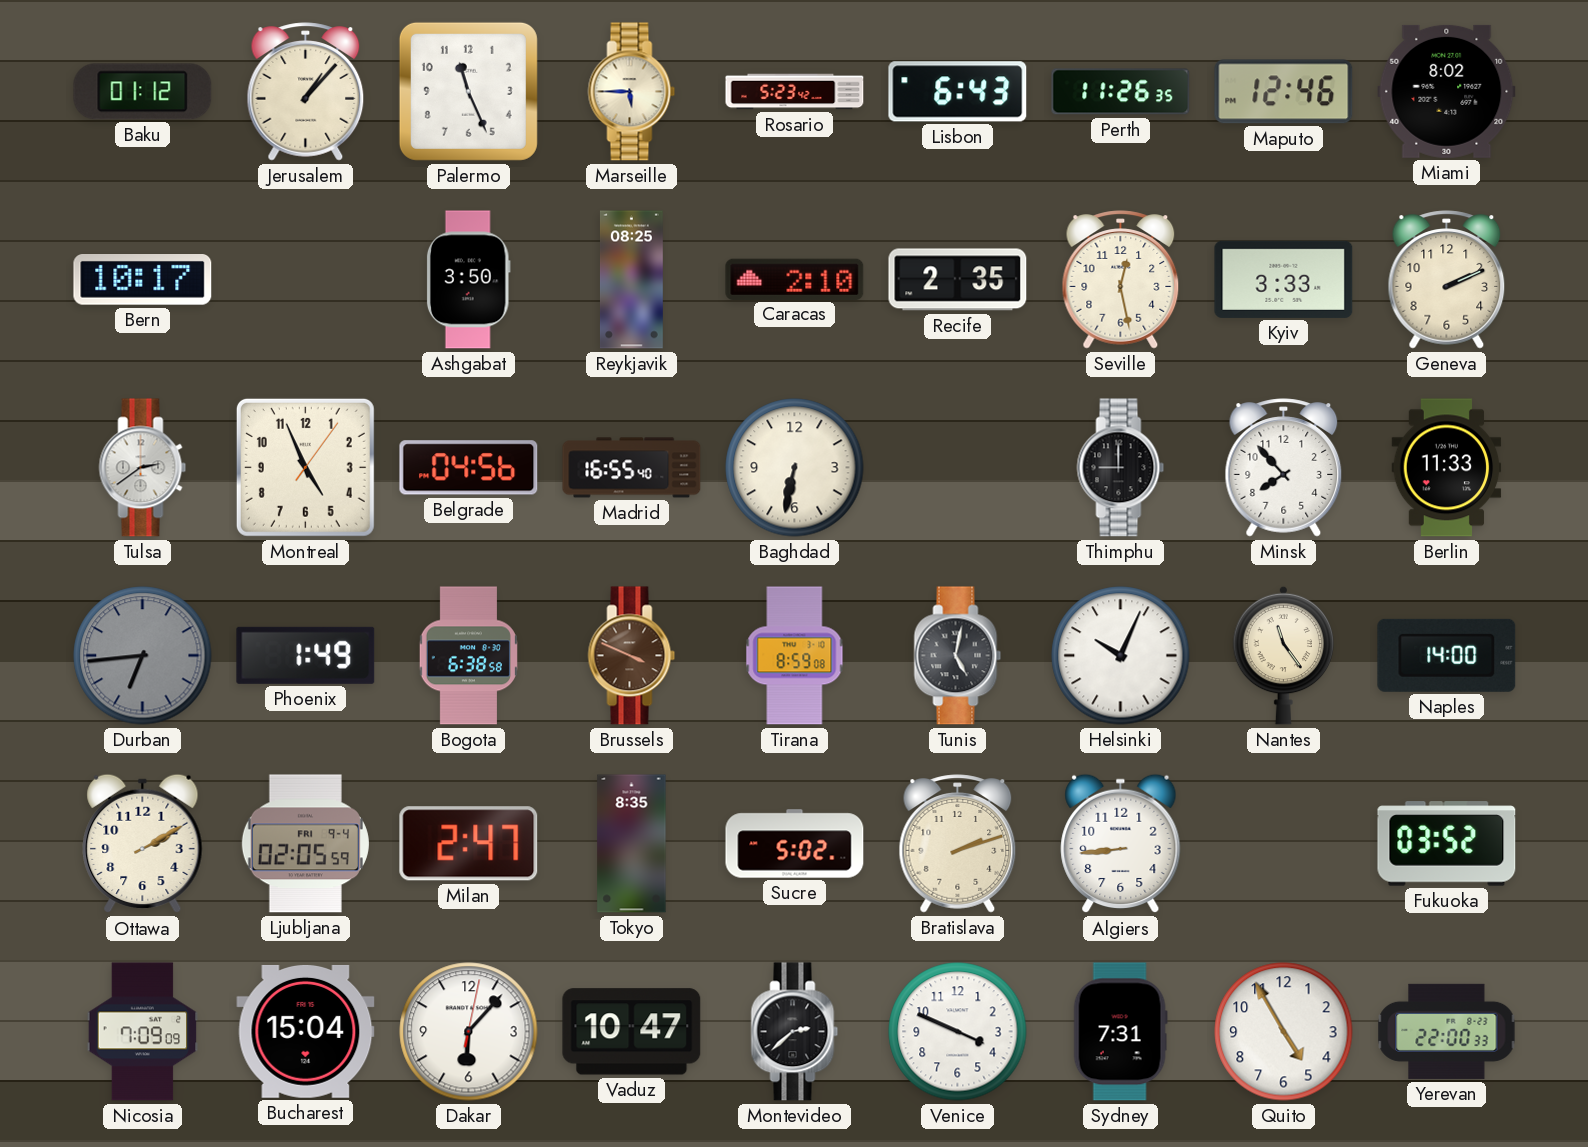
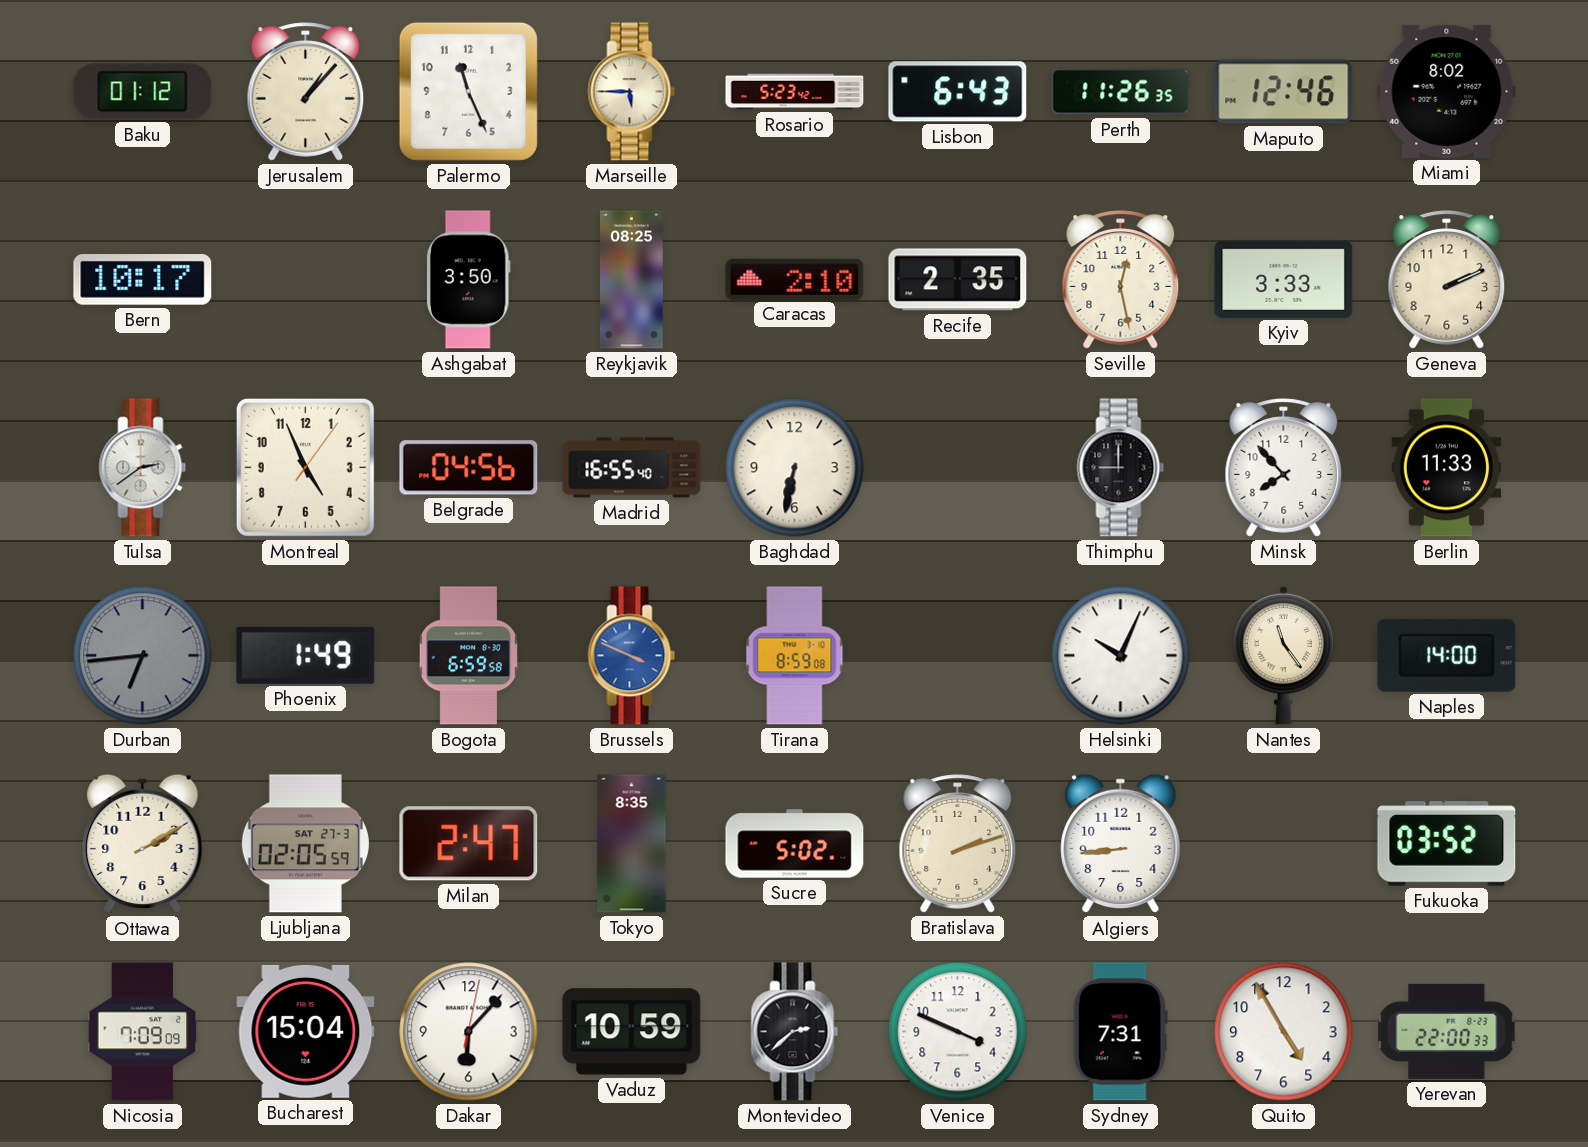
Bogota: 6:38 -> 6:59
Brussels dial: brown -> blue
Tunis: 5:02 -> none
Ljubljana date: FRI 9-4 -> SAT 27-3
Vaduz: 10:47 -> 10:59
